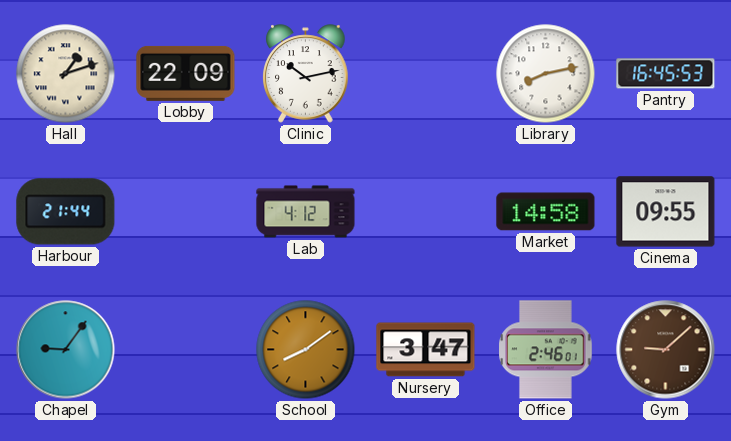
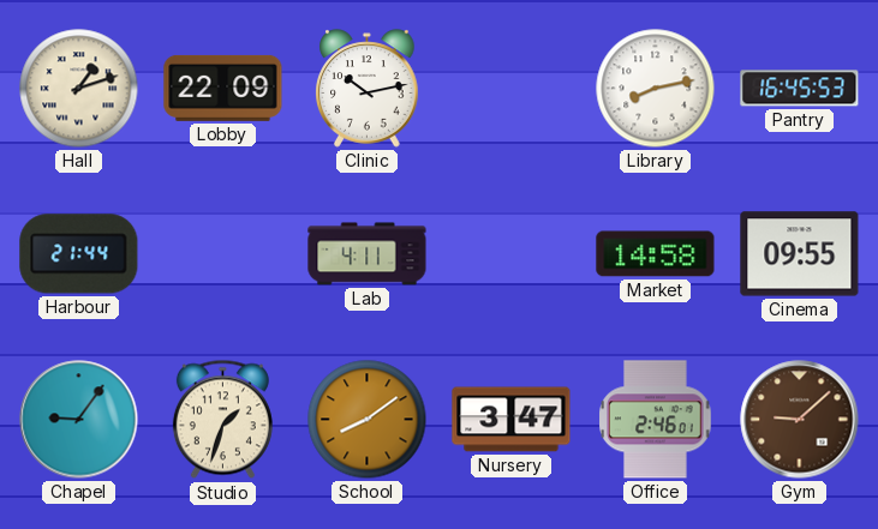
Lab: 4:12 -> 4:11
Studio: none -> 1:33
